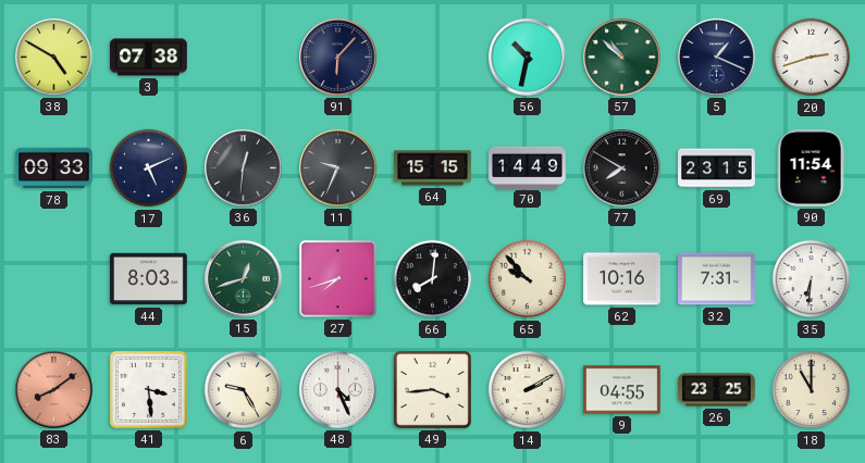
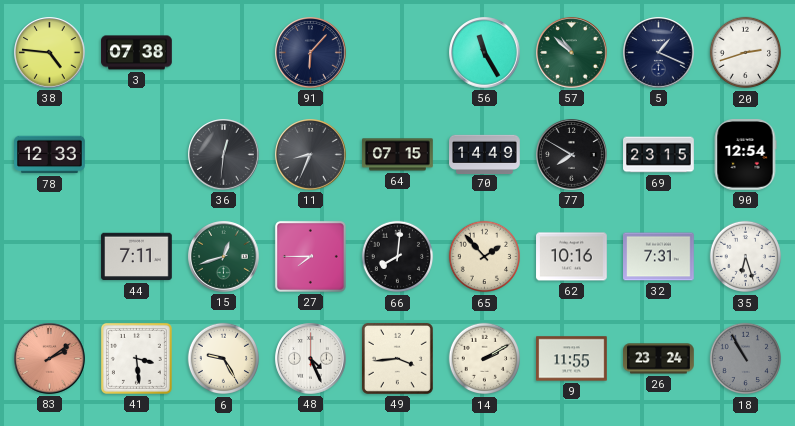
38: 4:50 -> 4:46
56: 10:32 -> 11:25
78: 09:33 -> 12:33
17: 5:11 -> none
11: 9:34 -> 8:34
64: 15:15 -> 07:15
90: 11:54 -> 12:54
44: 8:03 -> 7:11
27: 7:42 -> 7:45
65: 9:53 -> 1:53
35: 6:31 -> 6:27
83: 8:09 -> 2:09
9: 04:55 -> 11:55
26: 23:25 -> 23:24
18: 11:00 -> 10:55
18 dial: cream -> grey
